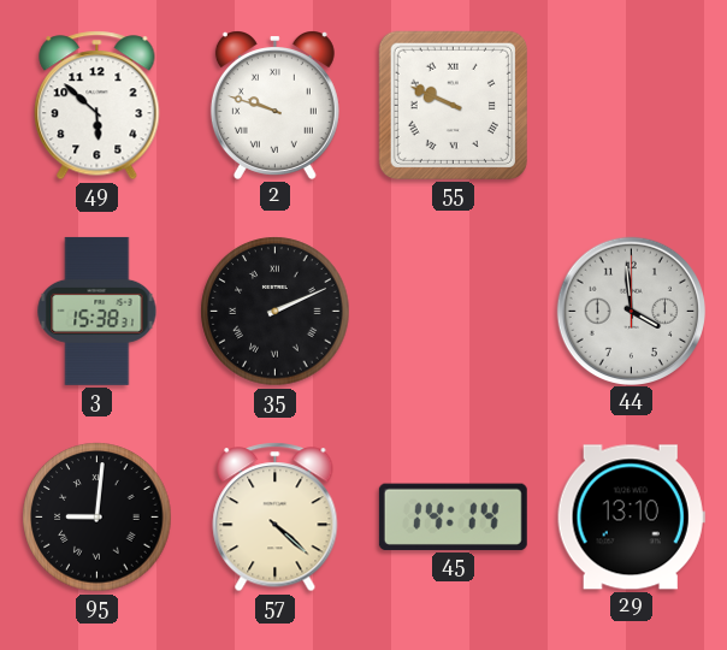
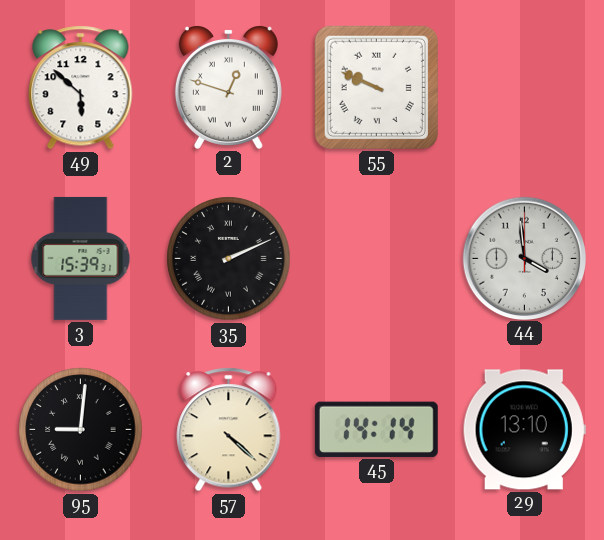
2: 9:48 -> 12:48
3: 15:38 -> 15:39
